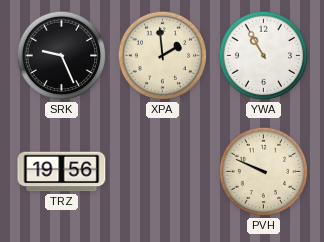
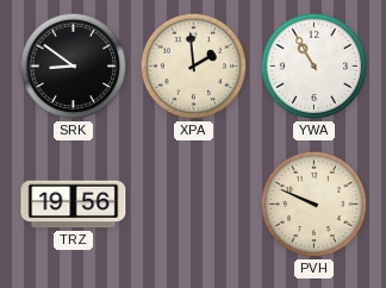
SRK: 9:26 -> 8:51
